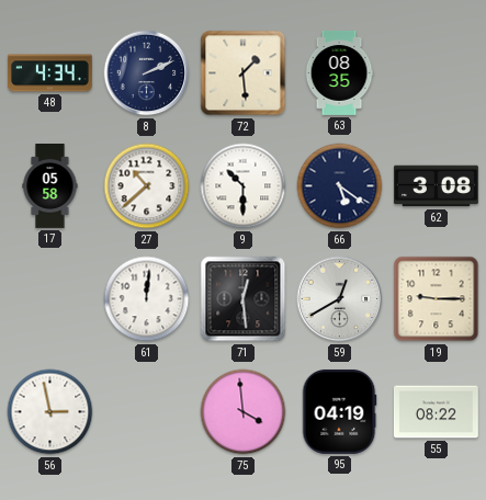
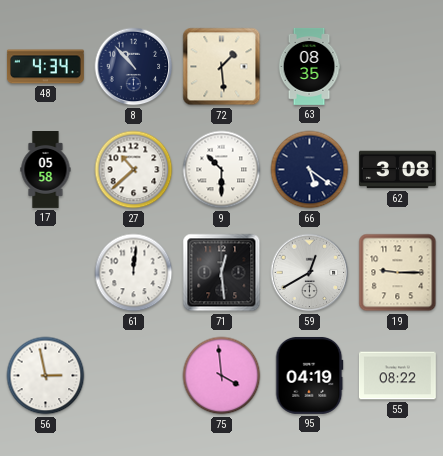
8: 2:11 -> 10:53
